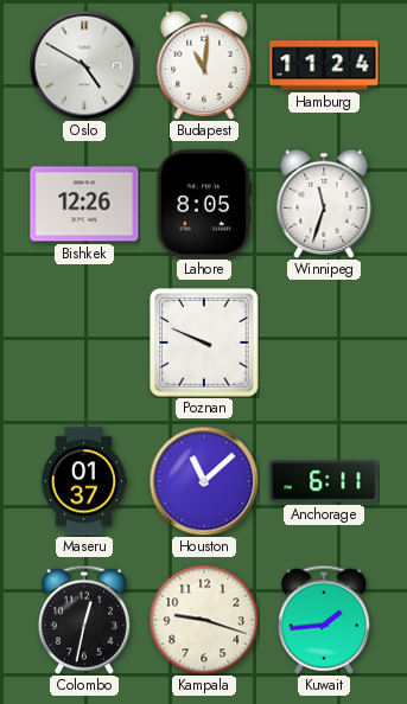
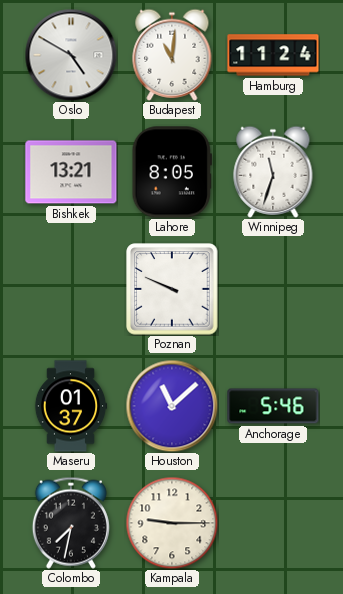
Bishkek: 12:26 -> 13:21
Anchorage: 6:11 -> 5:46
Colombo: 12:32 -> 7:32
Kampala: 9:18 -> 9:15
Kuwait: 1:44 -> none
